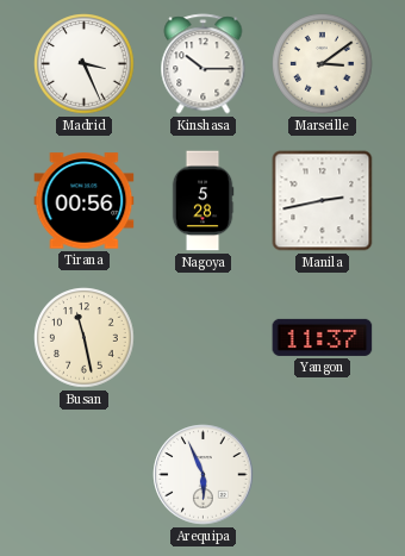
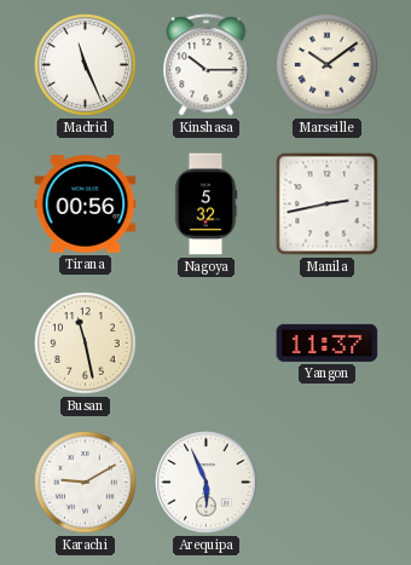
Madrid: 3:26 -> 11:26
Marseille: 3:09 -> 10:09
Nagoya: 5:28 -> 5:32
Karachi: none -> 9:10
